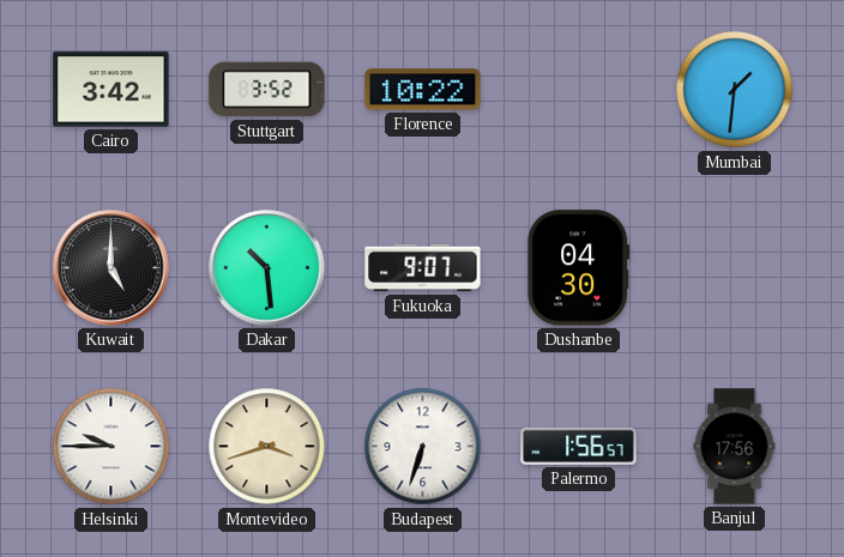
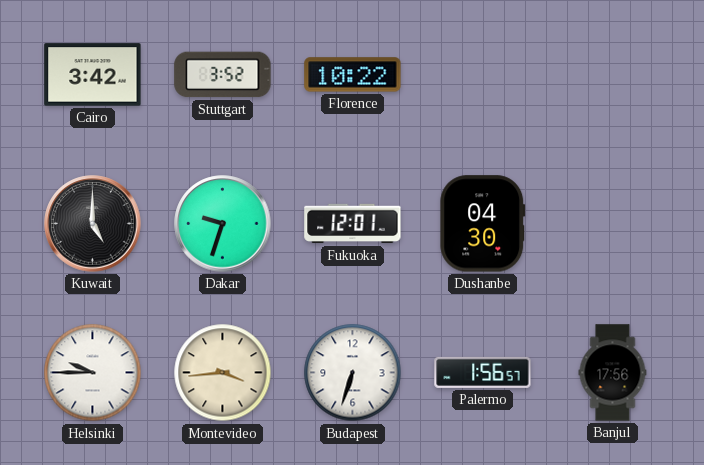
Mumbai: 1:31 -> none
Dakar: 10:29 -> 9:33
Fukuoka: 9:07 -> 12:01
Montevideo: 3:42 -> 3:44
